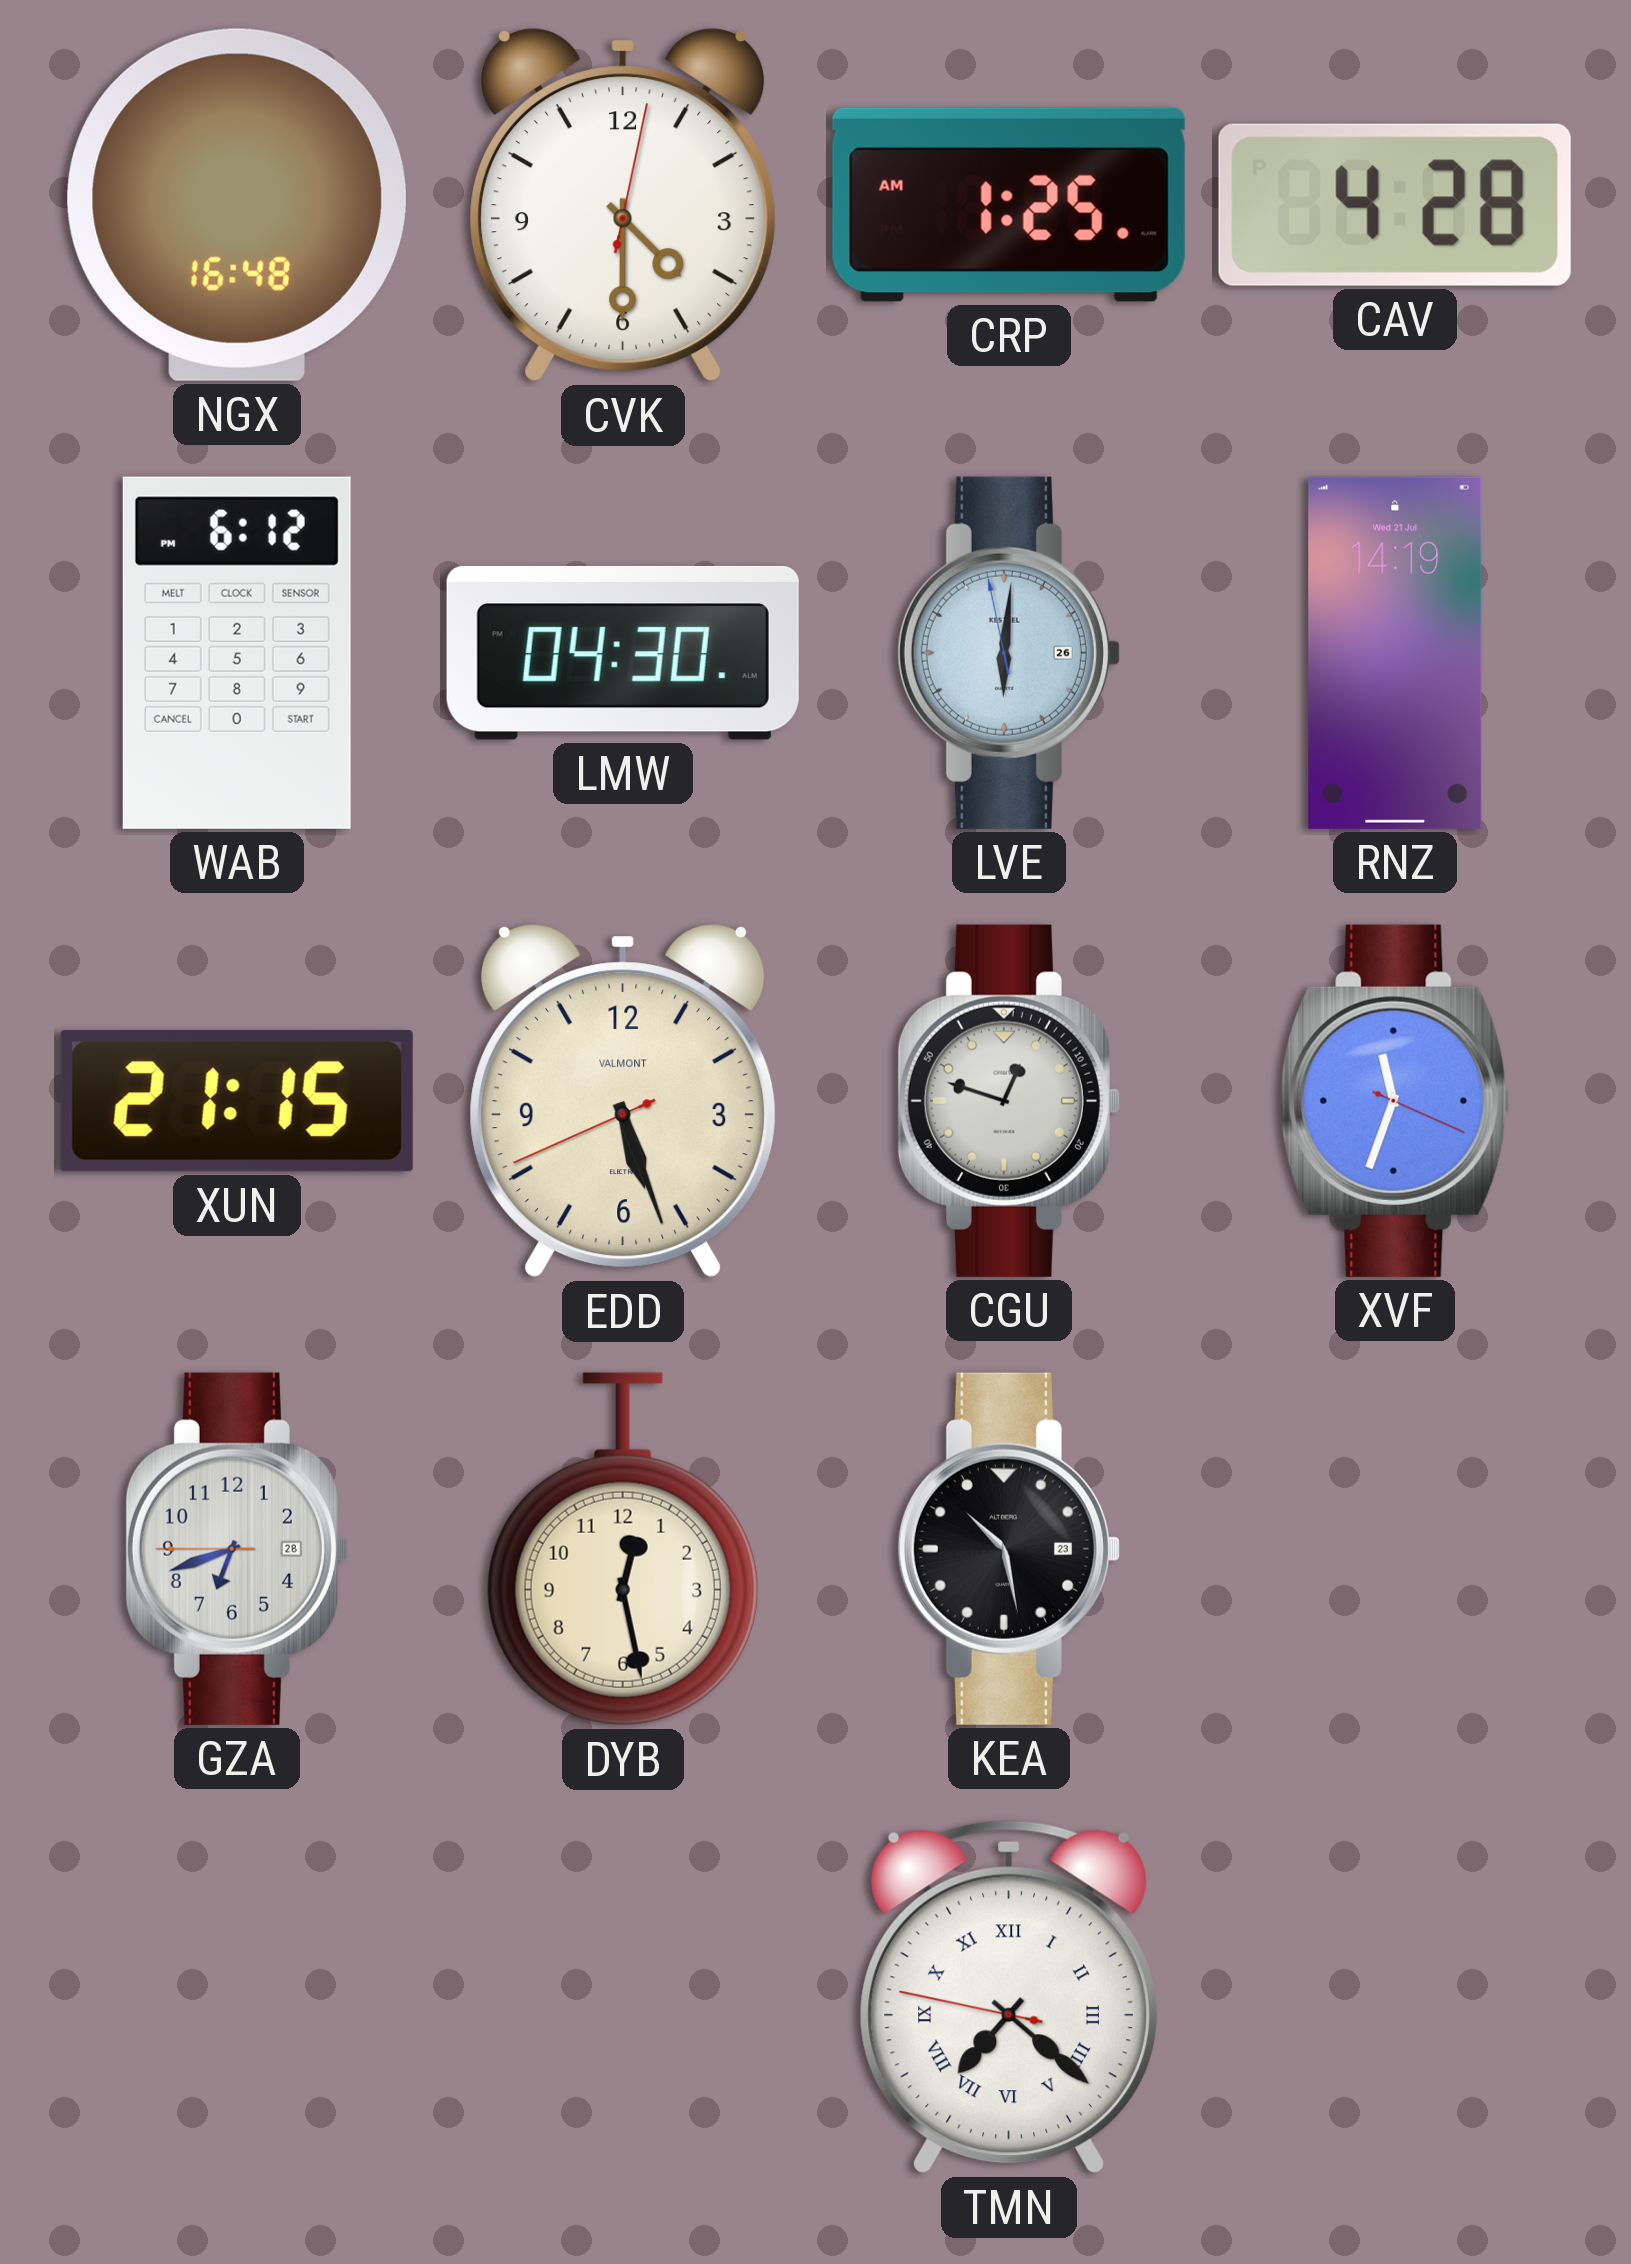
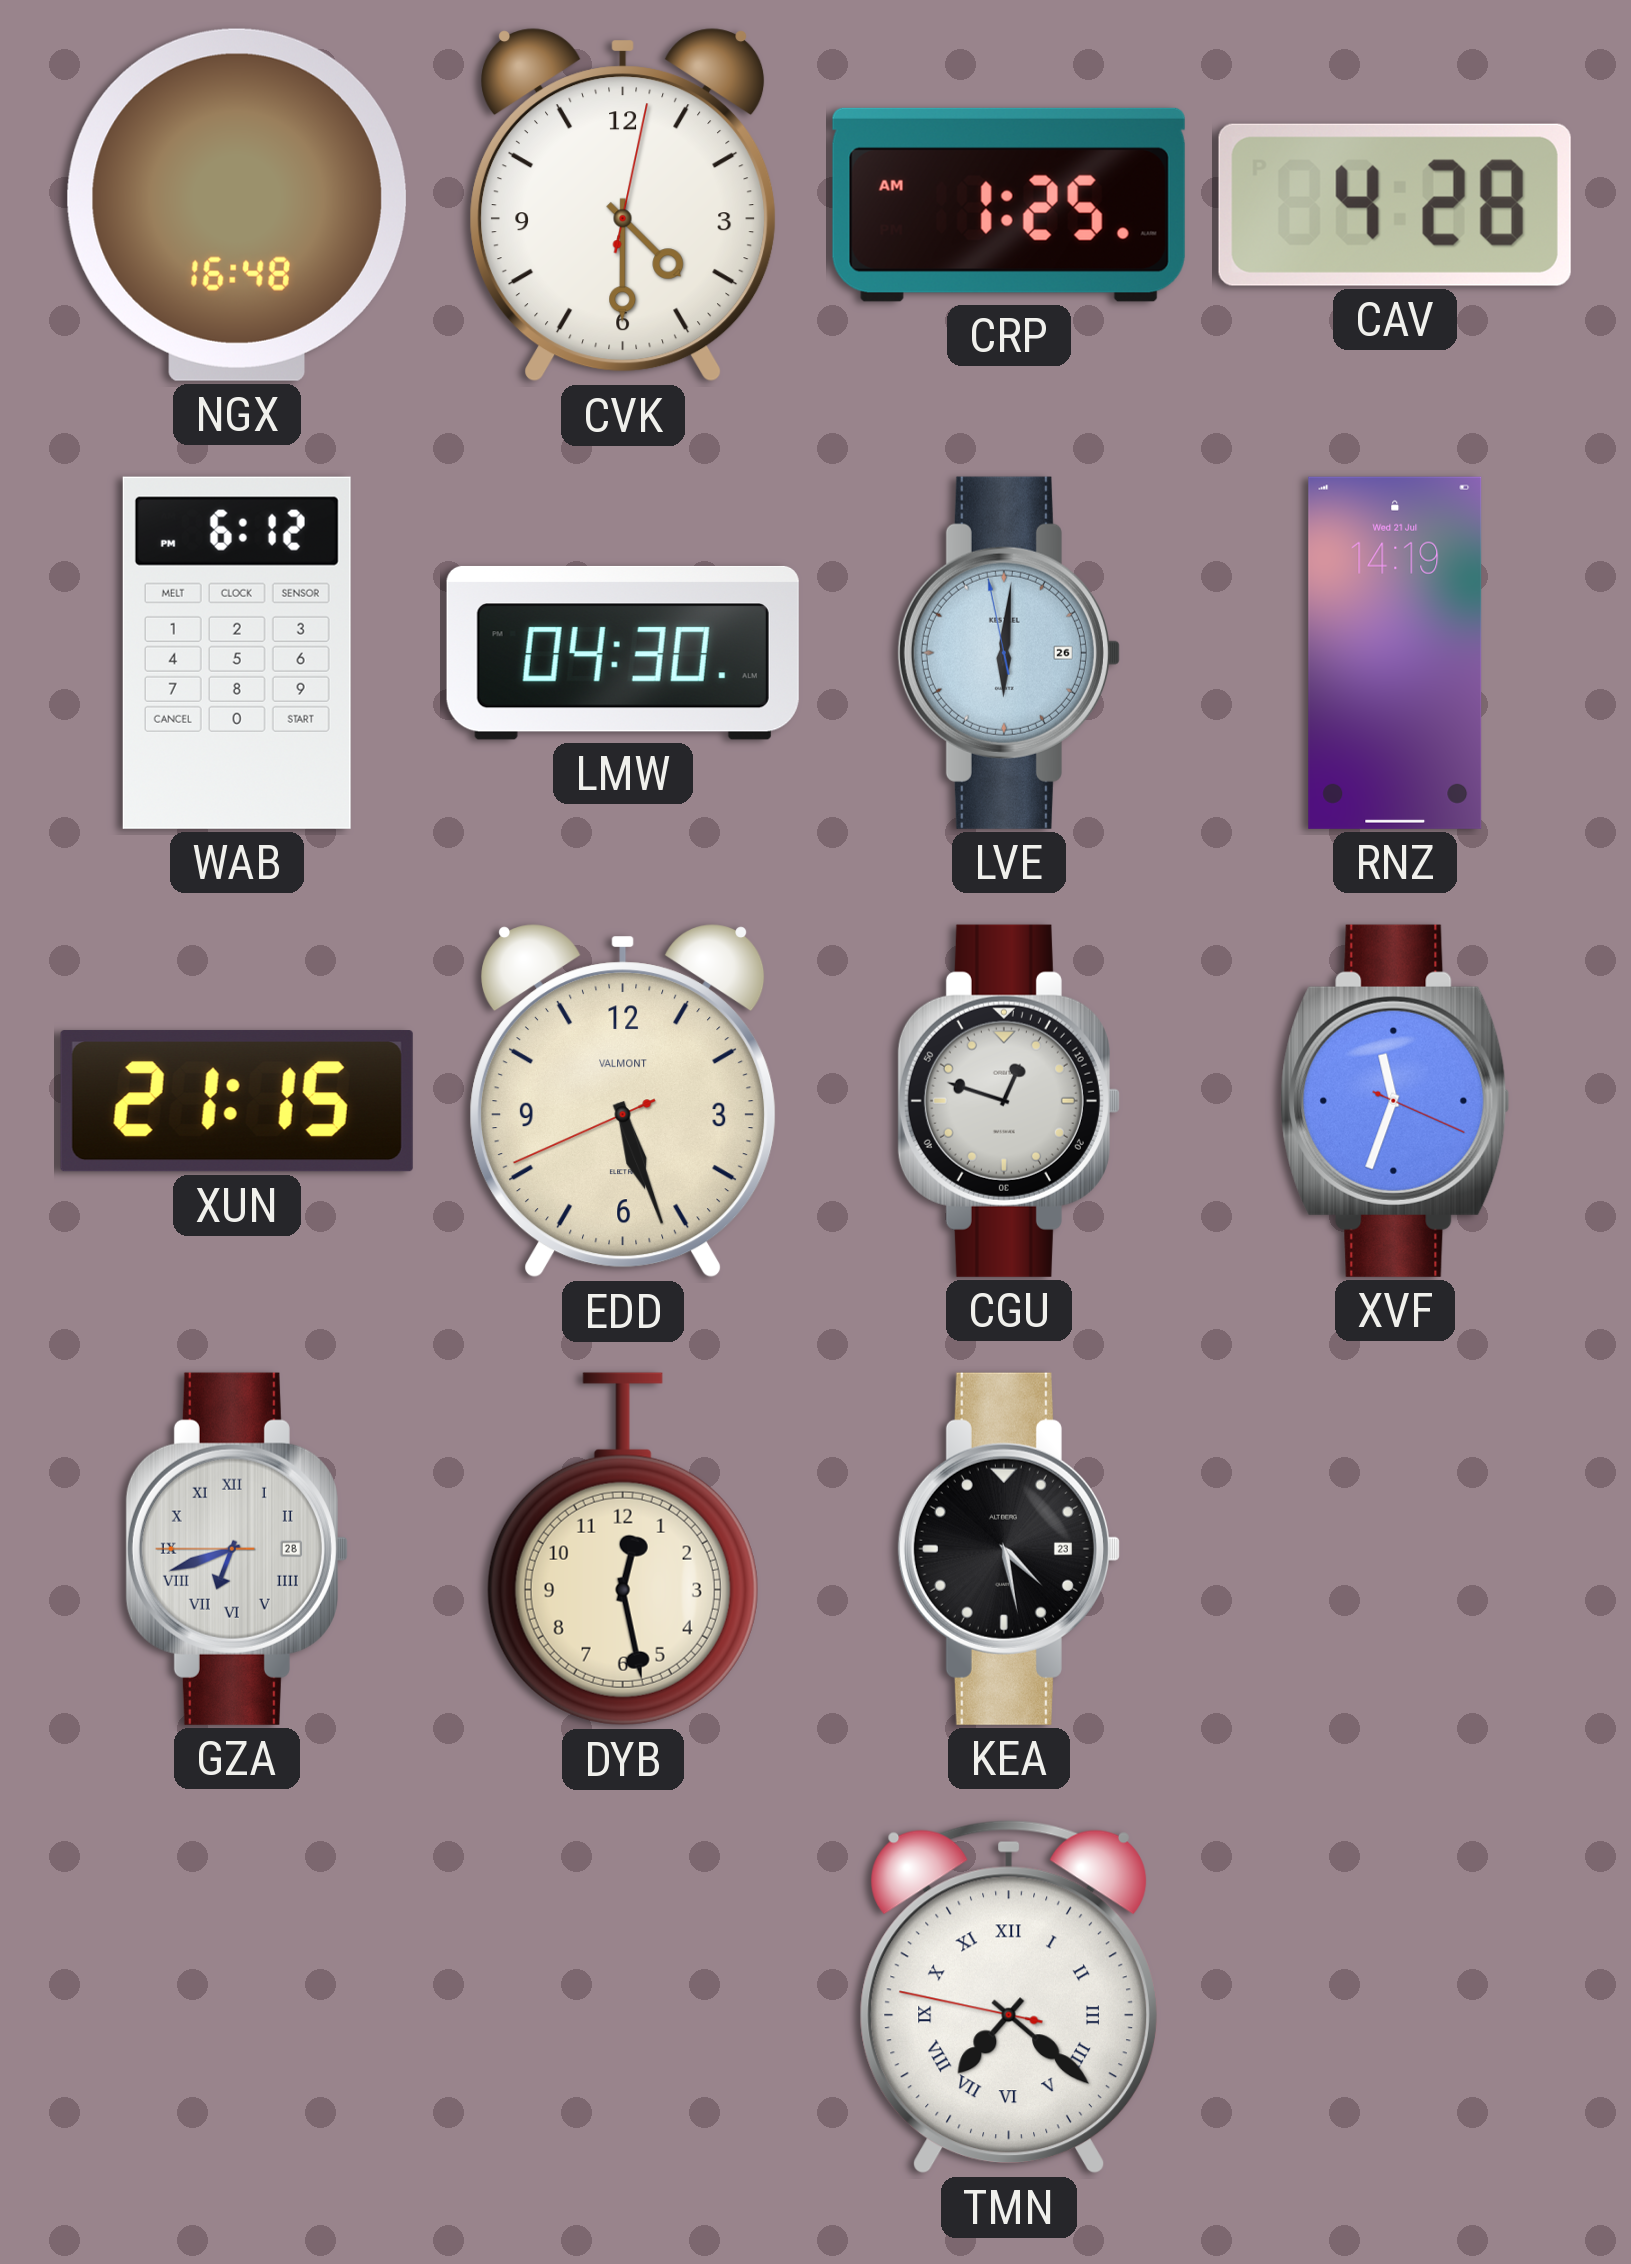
GZA numerals: Arabic -> Roman
KEA: 10:28 -> 4:28
